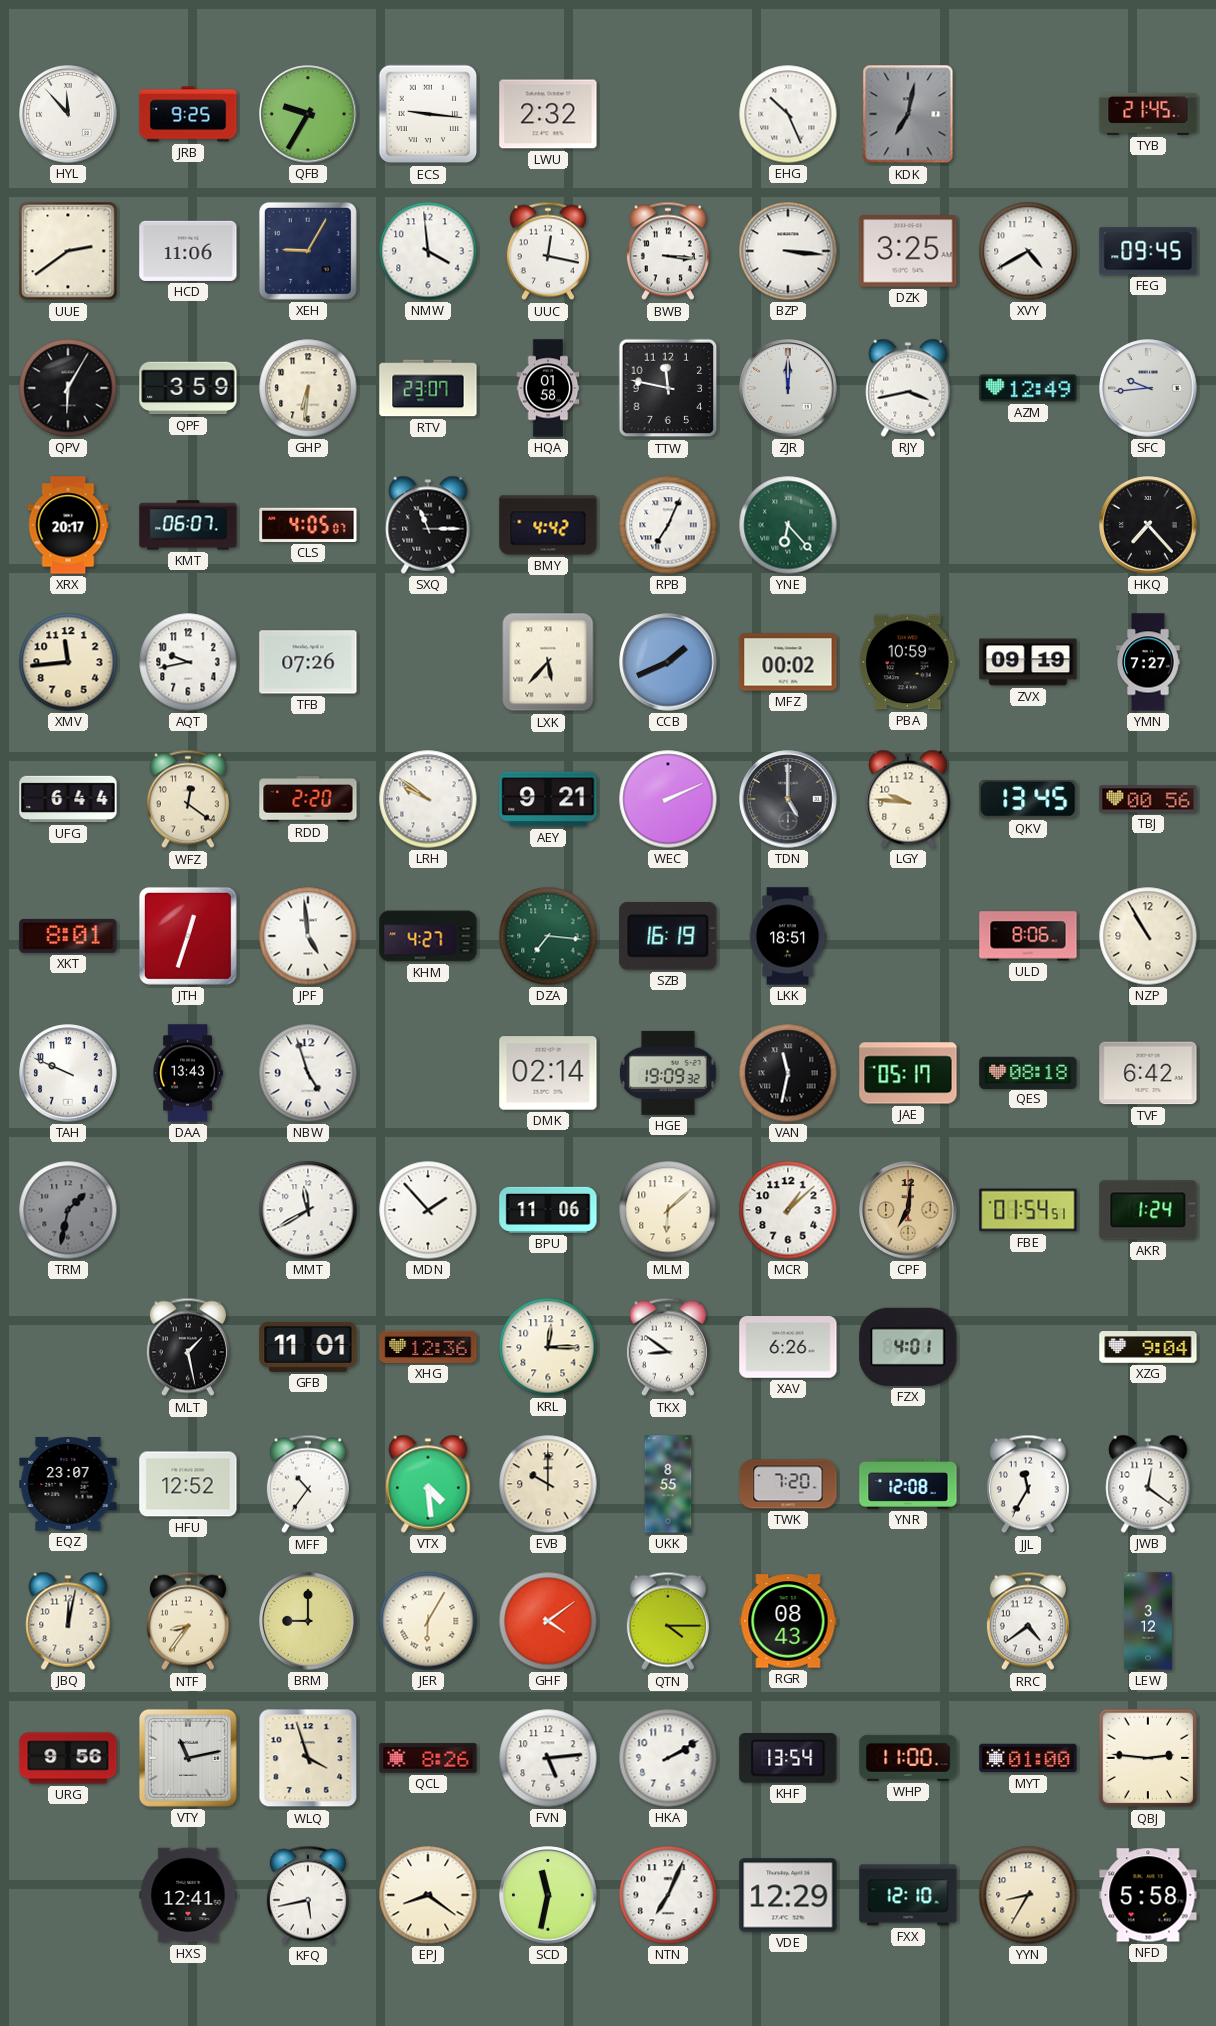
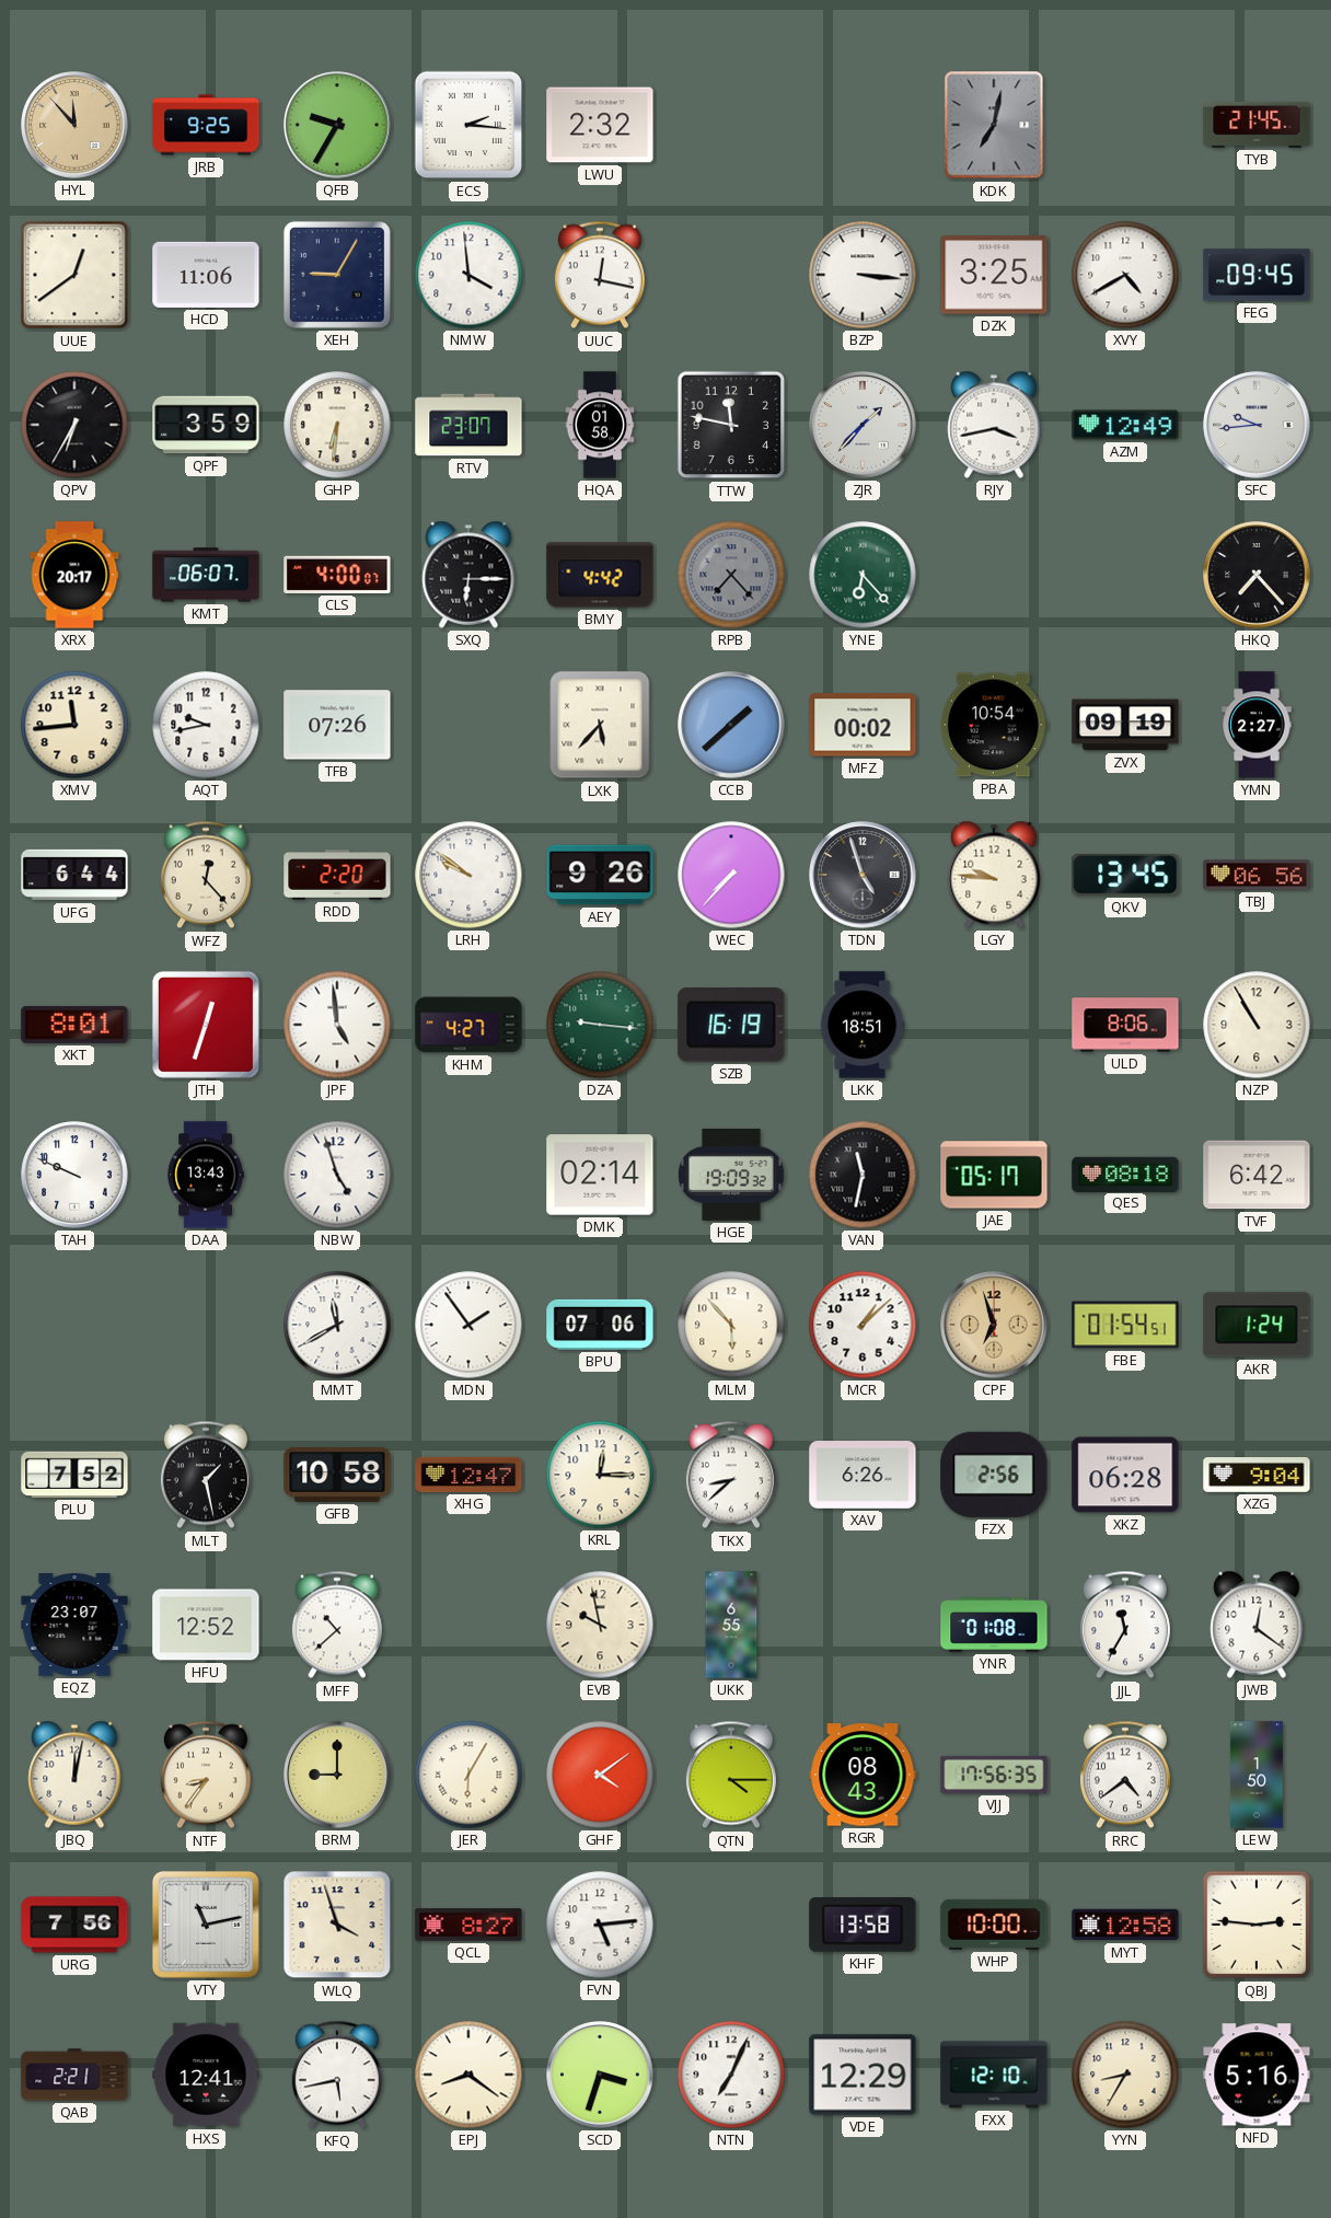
HYL dial: white -> champagne
ECS: 9:16 -> 2:16
EHG: 10:26 -> none
UUE: 2:39 -> 12:39
BWB: 3:16 -> none
QPV: 6:05 -> 6:35
ZJR: 12:00 -> 1:37
CLS: 4:05 -> 4:00
SXQ: 11:15 -> 6:15
RPB: 7:04 -> 7:23
RPB dial: white -> grey
CCB: 1:41 -> 1:38
PBA: 10:59 -> 10:54
YMN: 7:27 -> 2:27
WFZ: 12:21 -> 12:23
AEY: 9:21 -> 9:26
WEC: 2:11 -> 7:37
TDN: 5:00 -> 4:57
TBJ: 00:56 -> 06:56
DZA: 7:16 -> 9:16
TRM: 1:32 -> none
MDN: 1:53 -> 1:54
BPU: 11:06 -> 07:06
MLM: 6:08 -> 5:53
CPF: 7:01 -> 6:57
PLU: none -> 7:52
GFB: 11:01 -> 10:58
XHG: 12:36 -> 12:47
TKX: 8:51 -> 8:38
FZX: 4:01 -> 2:56
XKZ: none -> 06:28
MFF: 10:36 -> 10:38
VTX: 4:29 -> none
EVB: 10:00 -> 9:58
UKK: 8:55 -> 6:55
TWK: 7:20 -> none
YNR: 12:08 -> 01:08
VJJ: none -> 17:56
LEW: 3:12 -> 1:50
URG: 9:56 -> 7:56
QCL: 8:26 -> 8:27
HKA: 2:10 -> none
KHF: 13:54 -> 13:58
WHP: 11:00 -> 10:00
MYT: 01:00 -> 12:58
QAB: none -> 2:21
SCD: 11:32 -> 3:33
NFD: 5:58 -> 5:16
